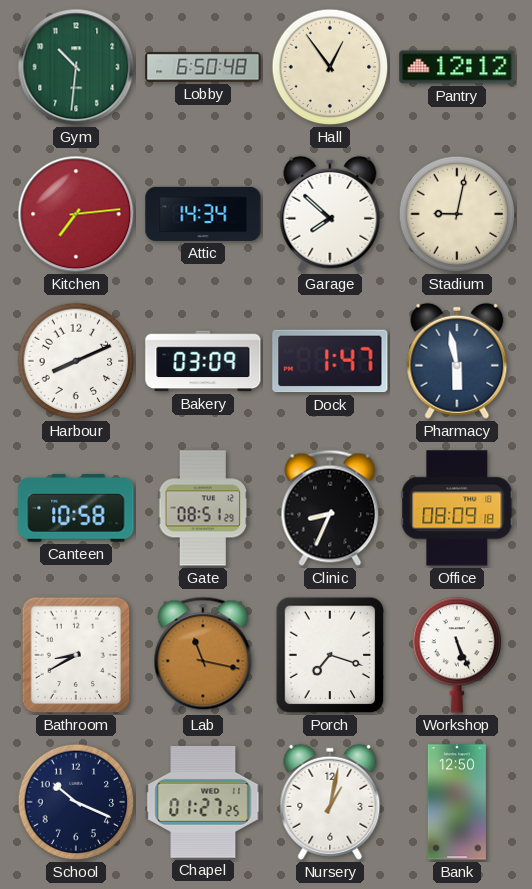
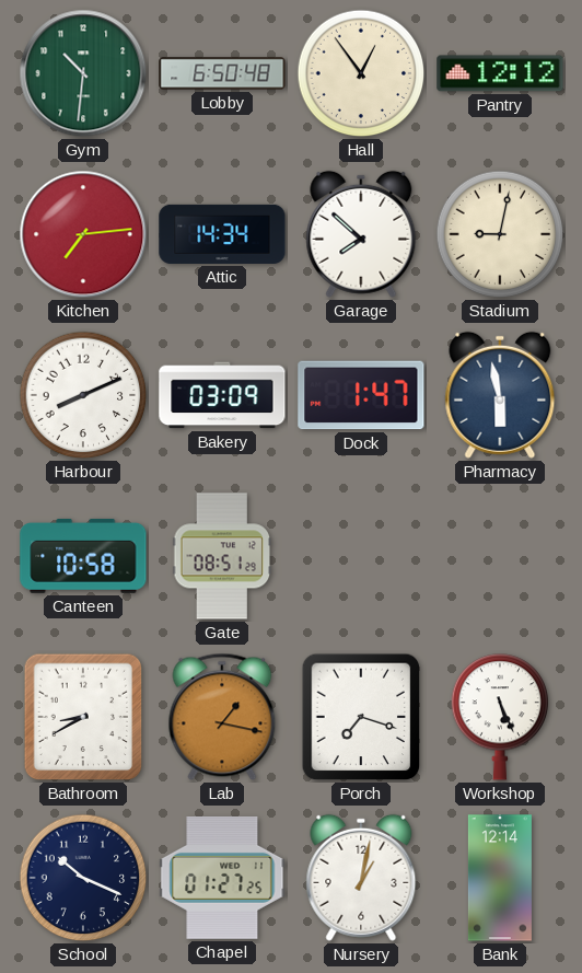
Clinic: 8:34 -> none
Office: 08:09 -> none
Lab: 11:17 -> 1:17
Bank: 12:50 -> 12:14
